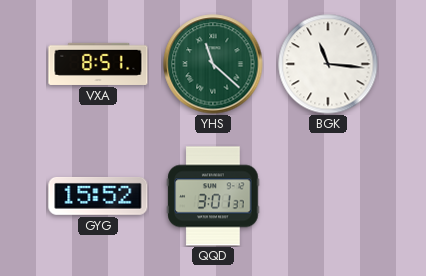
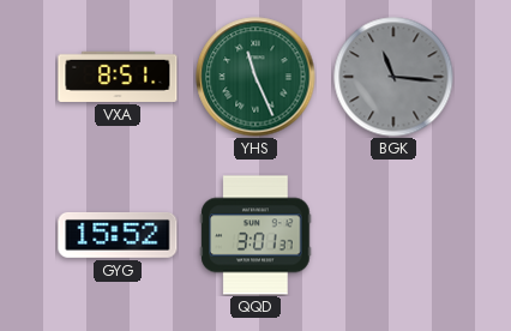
YHS: 11:22 -> 11:26
BGK dial: white -> grey
